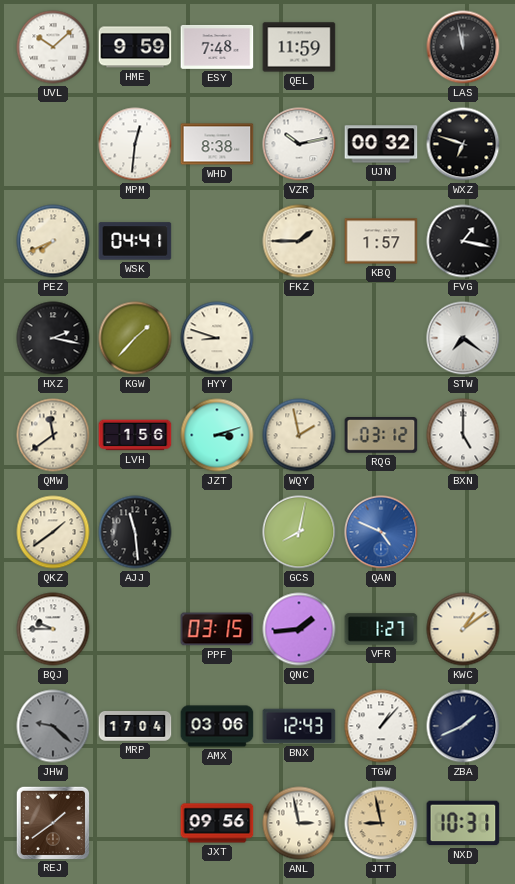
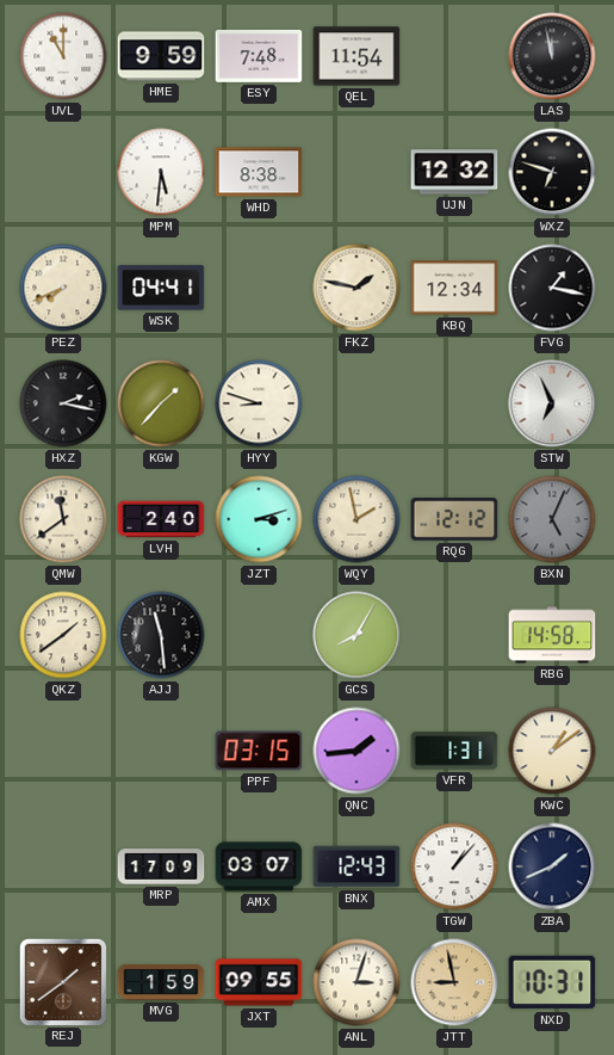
UVL: 10:08 -> 11:00
QEL: 11:59 -> 11:54
MPM: 12:31 -> 5:31
VZR: 10:13 -> none
UJN: 00:32 -> 12:32
FKZ: 1:45 -> 1:47
KBQ: 1:57 -> 12:34
STW: 7:21 -> 6:56
LVH: 1:56 -> 2:40
RQG: 03:12 -> 12:12
BXN: 5:00 -> 5:04
BXN dial: white -> grey
GCS: 8:02 -> 8:05
QAN: 4:49 -> none
RBG: none -> 14:58
BQJ: 9:45 -> none
VFR: 1:27 -> 1:31
JHW: 9:22 -> none
MRP: 17:04 -> 17:09
AMX: 03:06 -> 03:07
MVG: none -> 1:59
JXT: 09:56 -> 09:55
ANL: 2:58 -> 3:03
